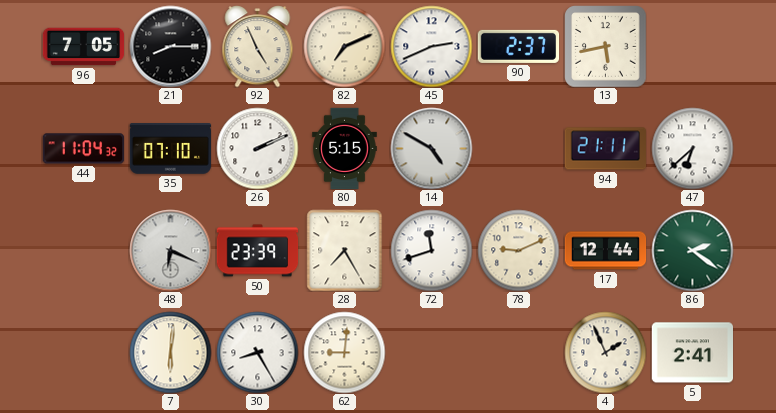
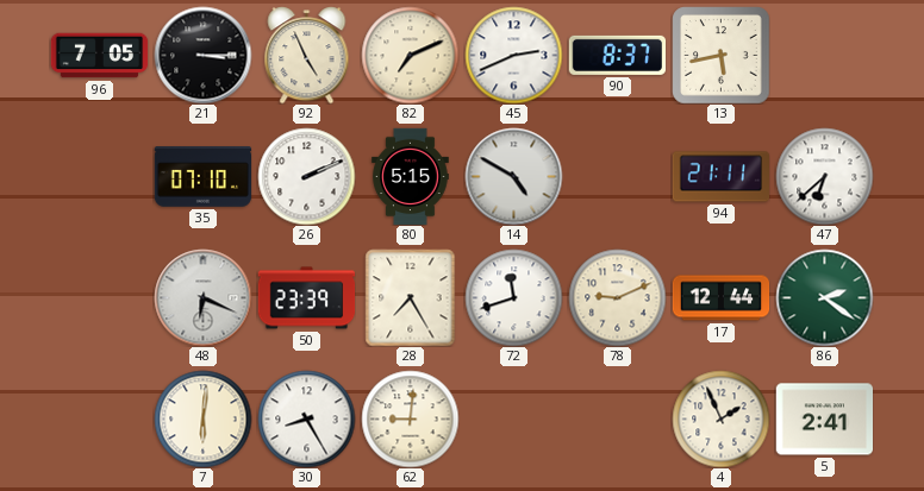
21: 8:15 -> 3:15
90: 2:37 -> 8:37
44: 11:04 -> none
